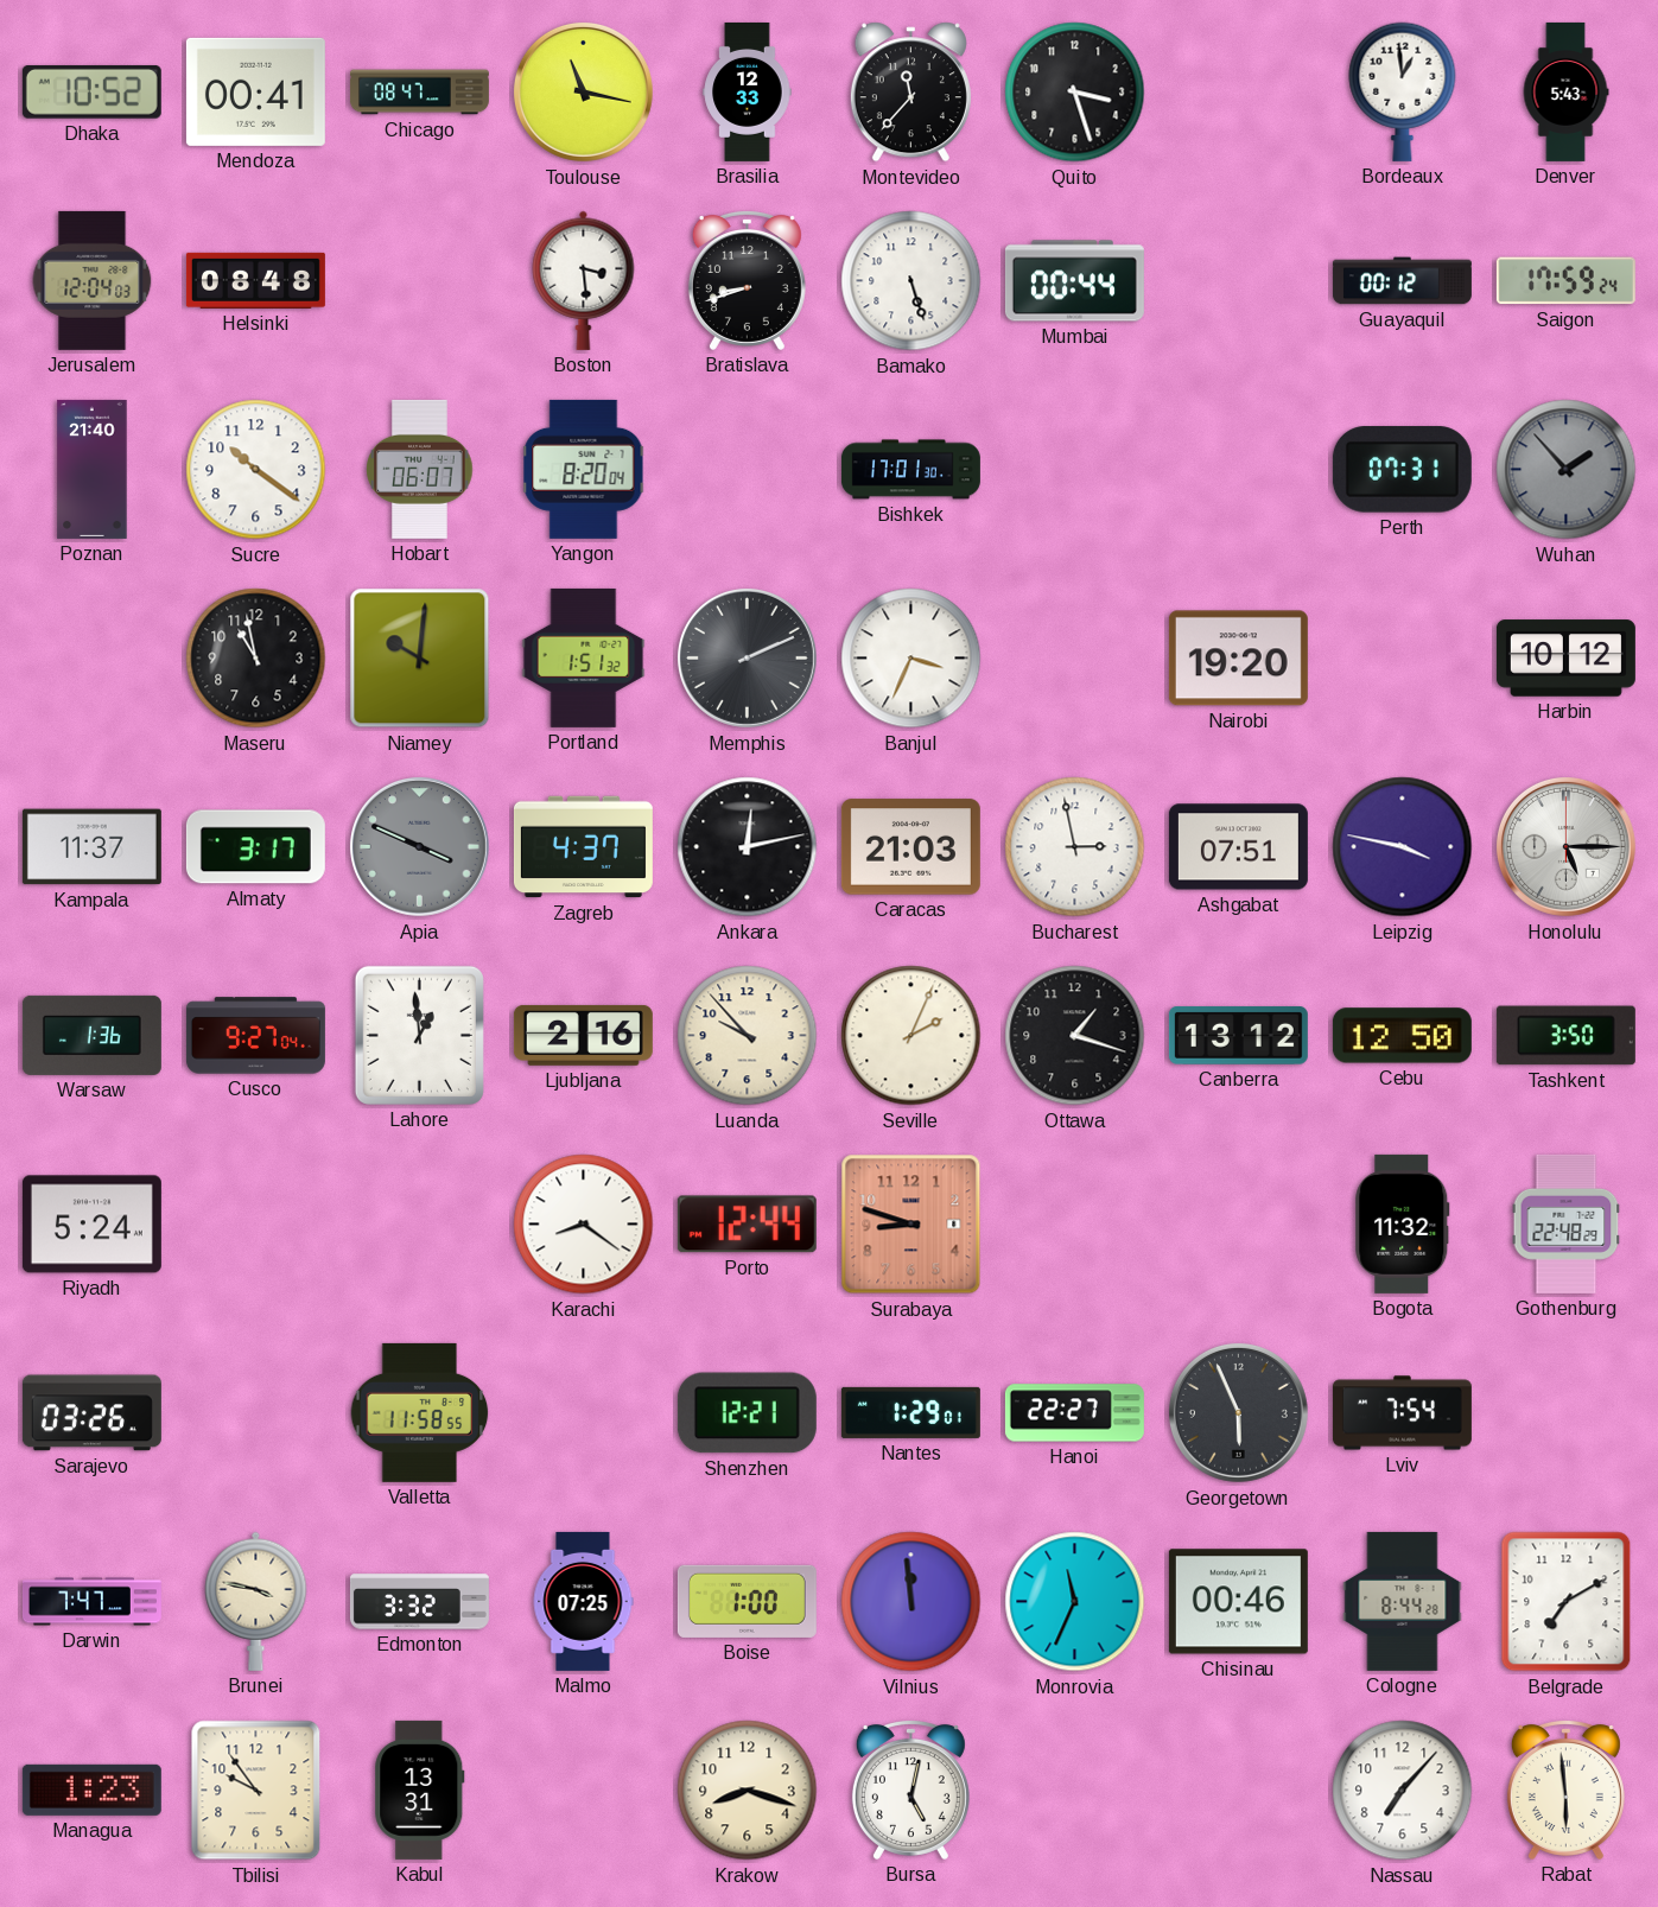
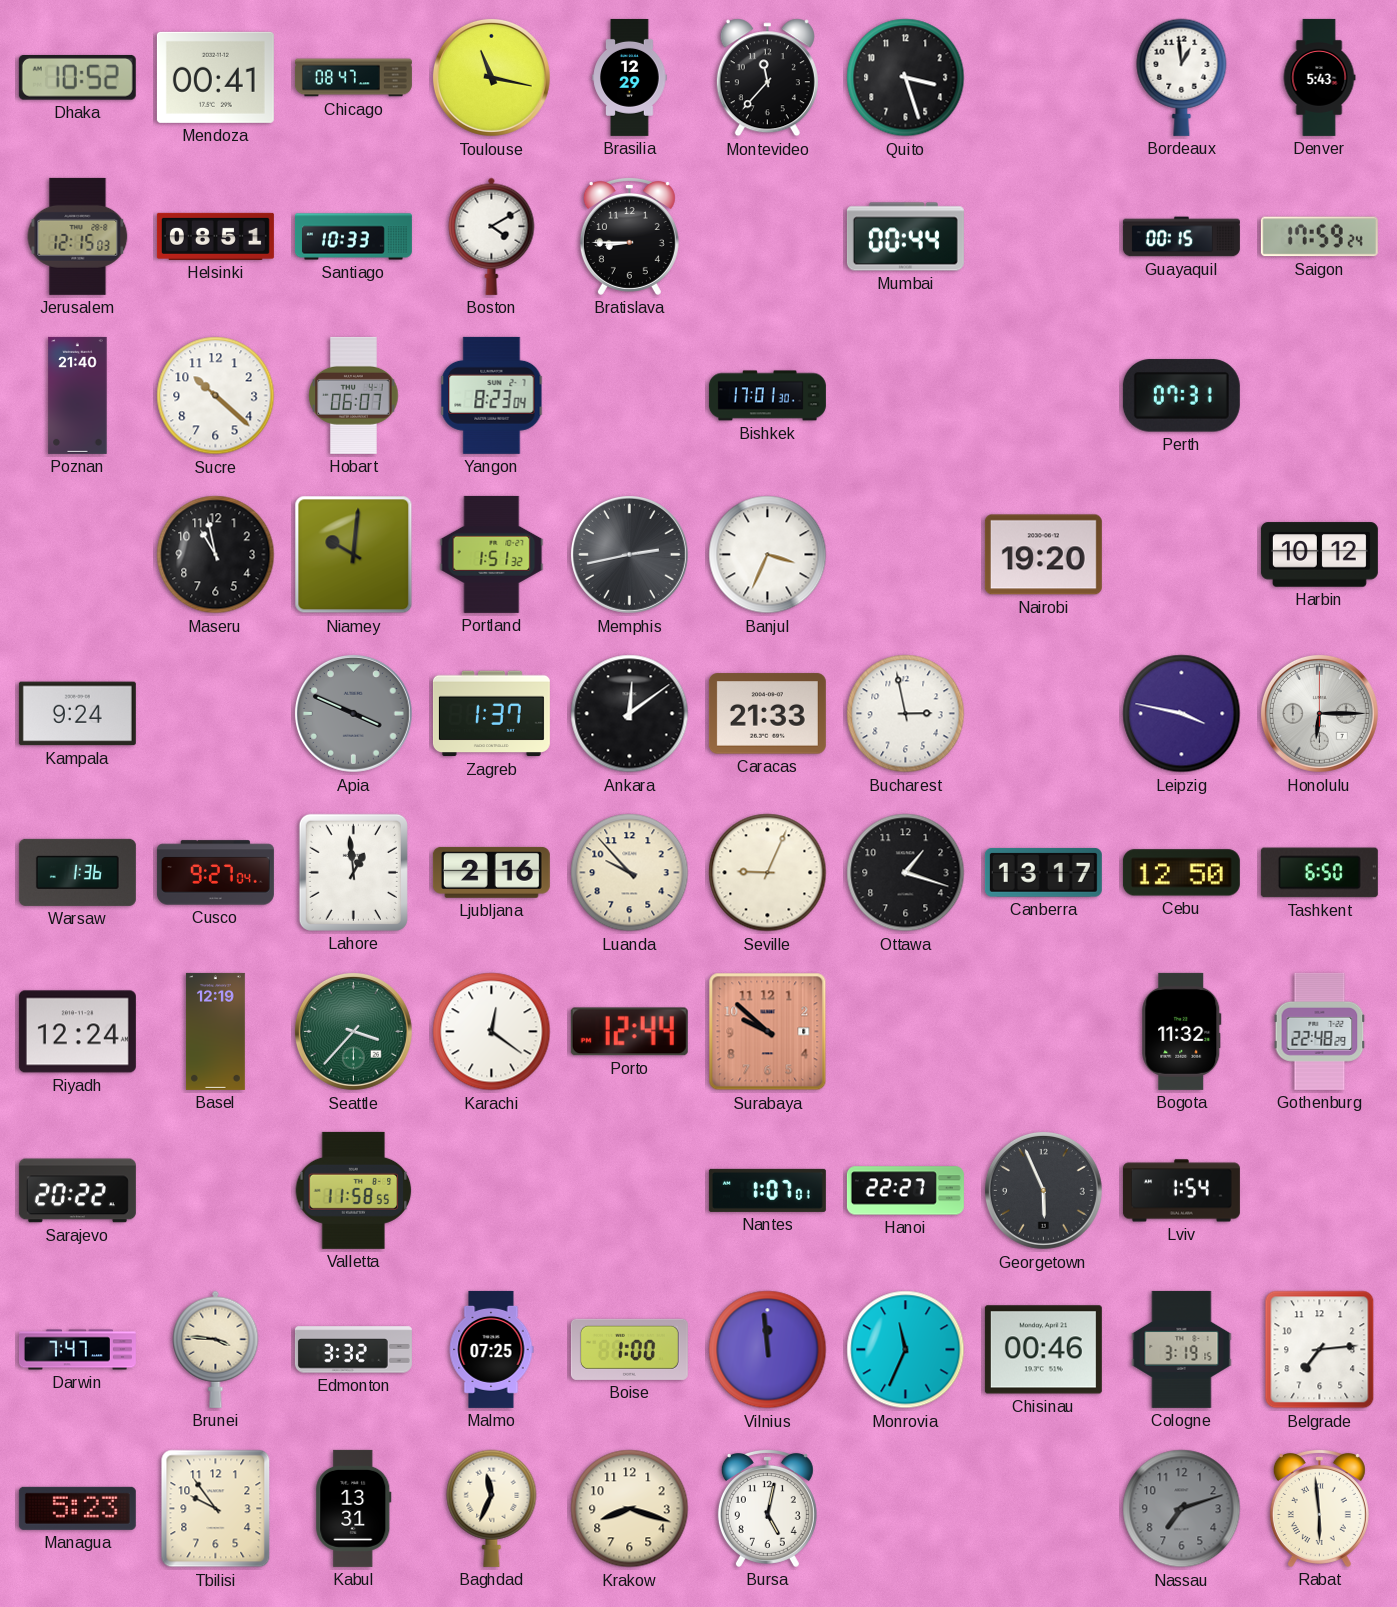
Brasilia: 12:33 -> 12:29
Jerusalem: 12:04 -> 12:15
Helsinki: 08:48 -> 08:51
Santiago: none -> 10:33
Boston: 3:29 -> 4:10
Bratislava: 8:42 -> 8:45
Bamako: 5:27 -> none
Guayaquil: 00:12 -> 00:15
Sucre: 10:21 -> 10:22
Yangon: 8:20 -> 8:23
Wuhan: 1:53 -> none
Memphis: 2:11 -> 2:43
Kampala: 11:37 -> 9:24
Almaty: 3:17 -> none
Zagreb: 4:37 -> 1:37
Ankara: 12:13 -> 12:09
Caracas: 21:03 -> 21:33
Ashgabat: 07:51 -> none
Honolulu: 5:15 -> 6:15
Seville: 2:04 -> 9:04
Canberra: 13:12 -> 13:17
Tashkent: 3:50 -> 6:50
Riyadh: 5:24 -> 12:24
Basel: none -> 12:19
Seattle: none -> 3:37
Karachi: 8:21 -> 12:21
Surabaya: 8:48 -> 9:52
Sarajevo: 03:26 -> 20:22
Shenzhen: 12:21 -> none
Nantes: 1:29 -> 1:07
Lviv: 7:54 -> 1:54
Brunei: 3:47 -> 3:46
Cologne: 8:44 -> 3:19
Belgrade: 7:10 -> 7:14
Managua: 1:23 -> 5:23
Baghdad: none -> 11:34
Nassau: 7:07 -> 7:12
Nassau dial: white -> grey
